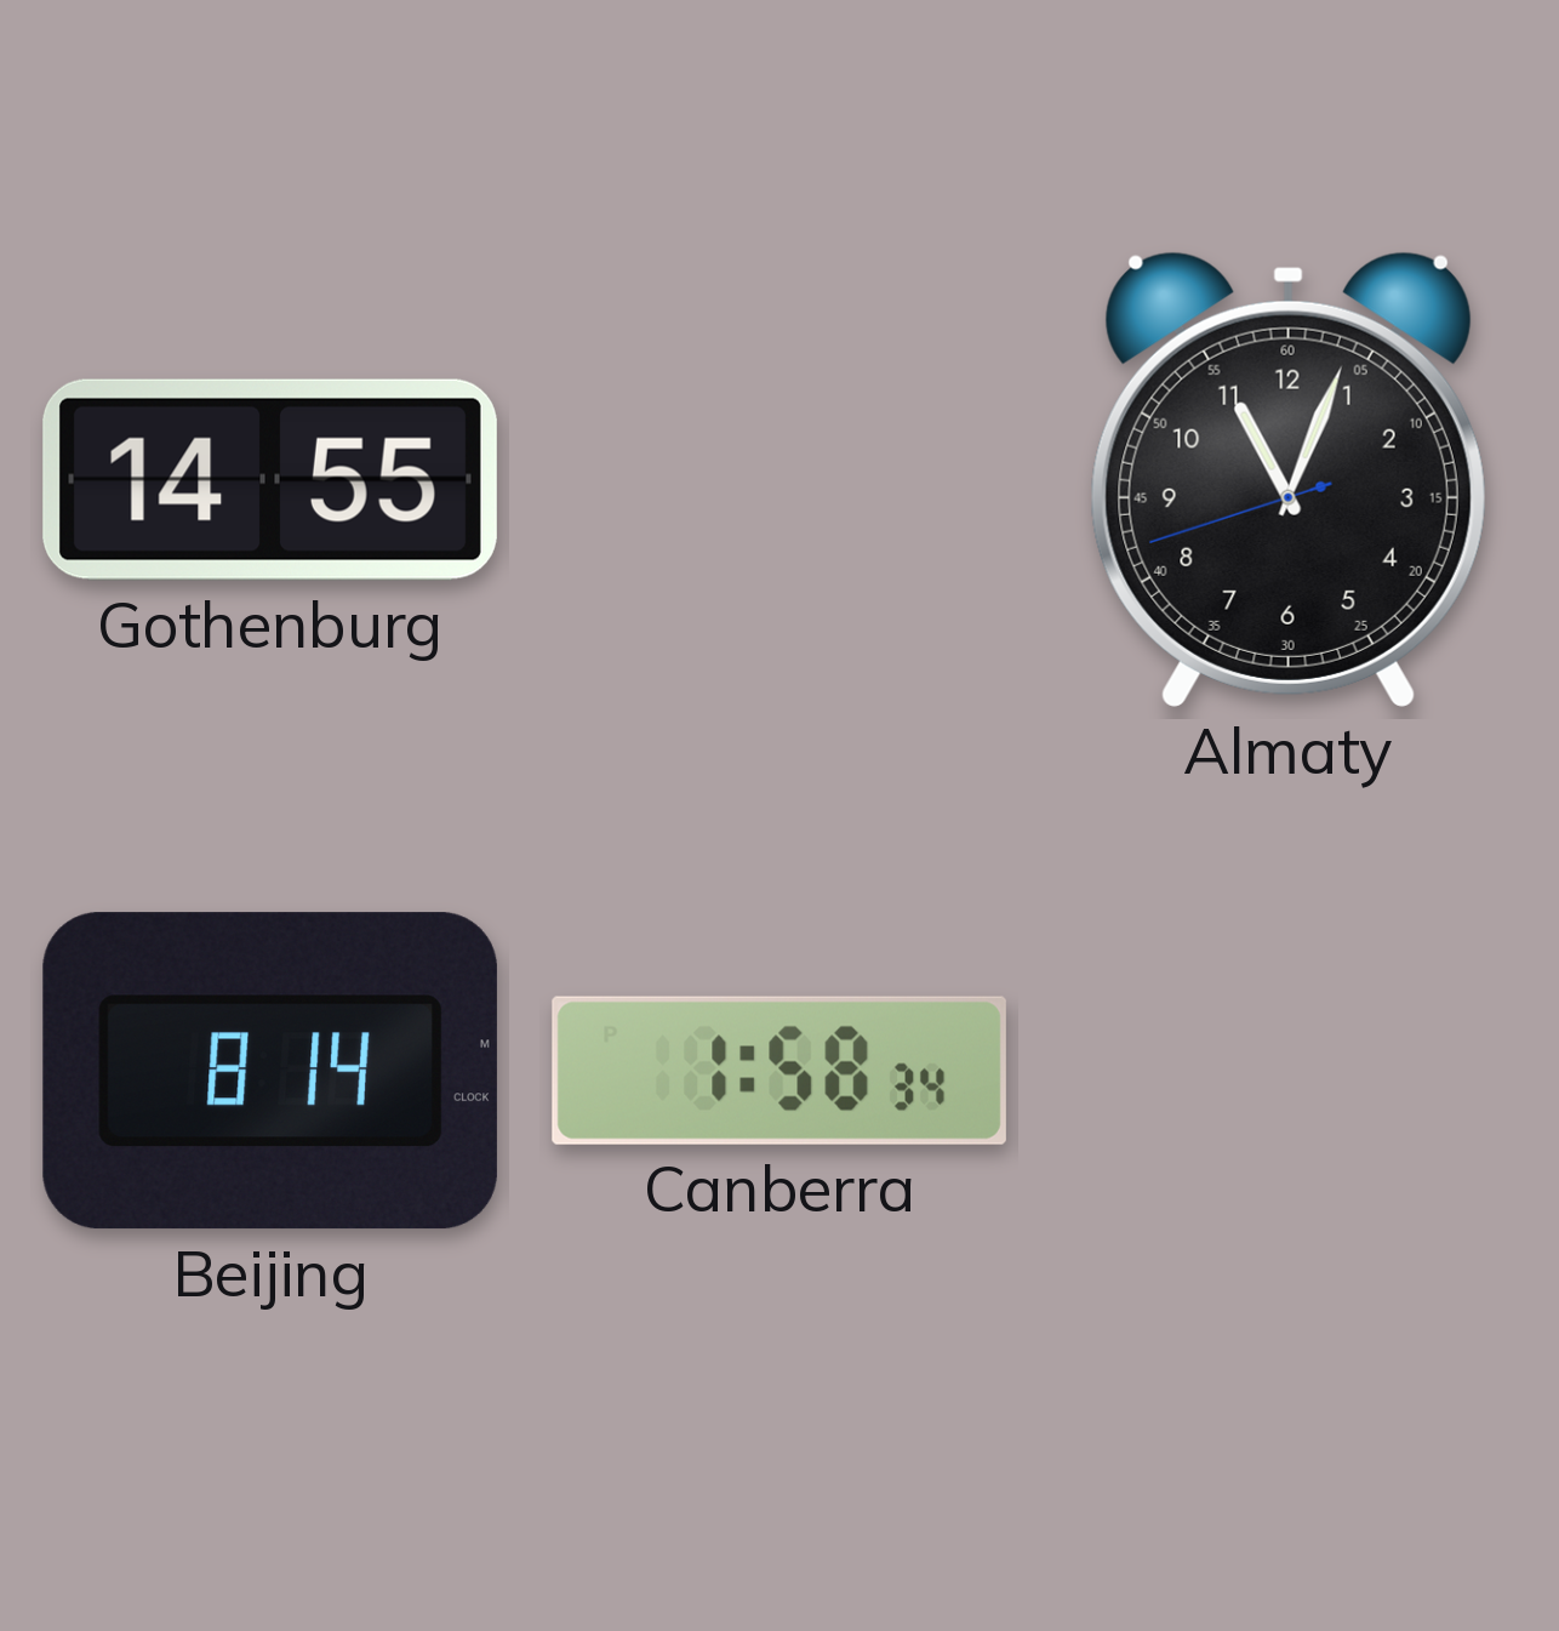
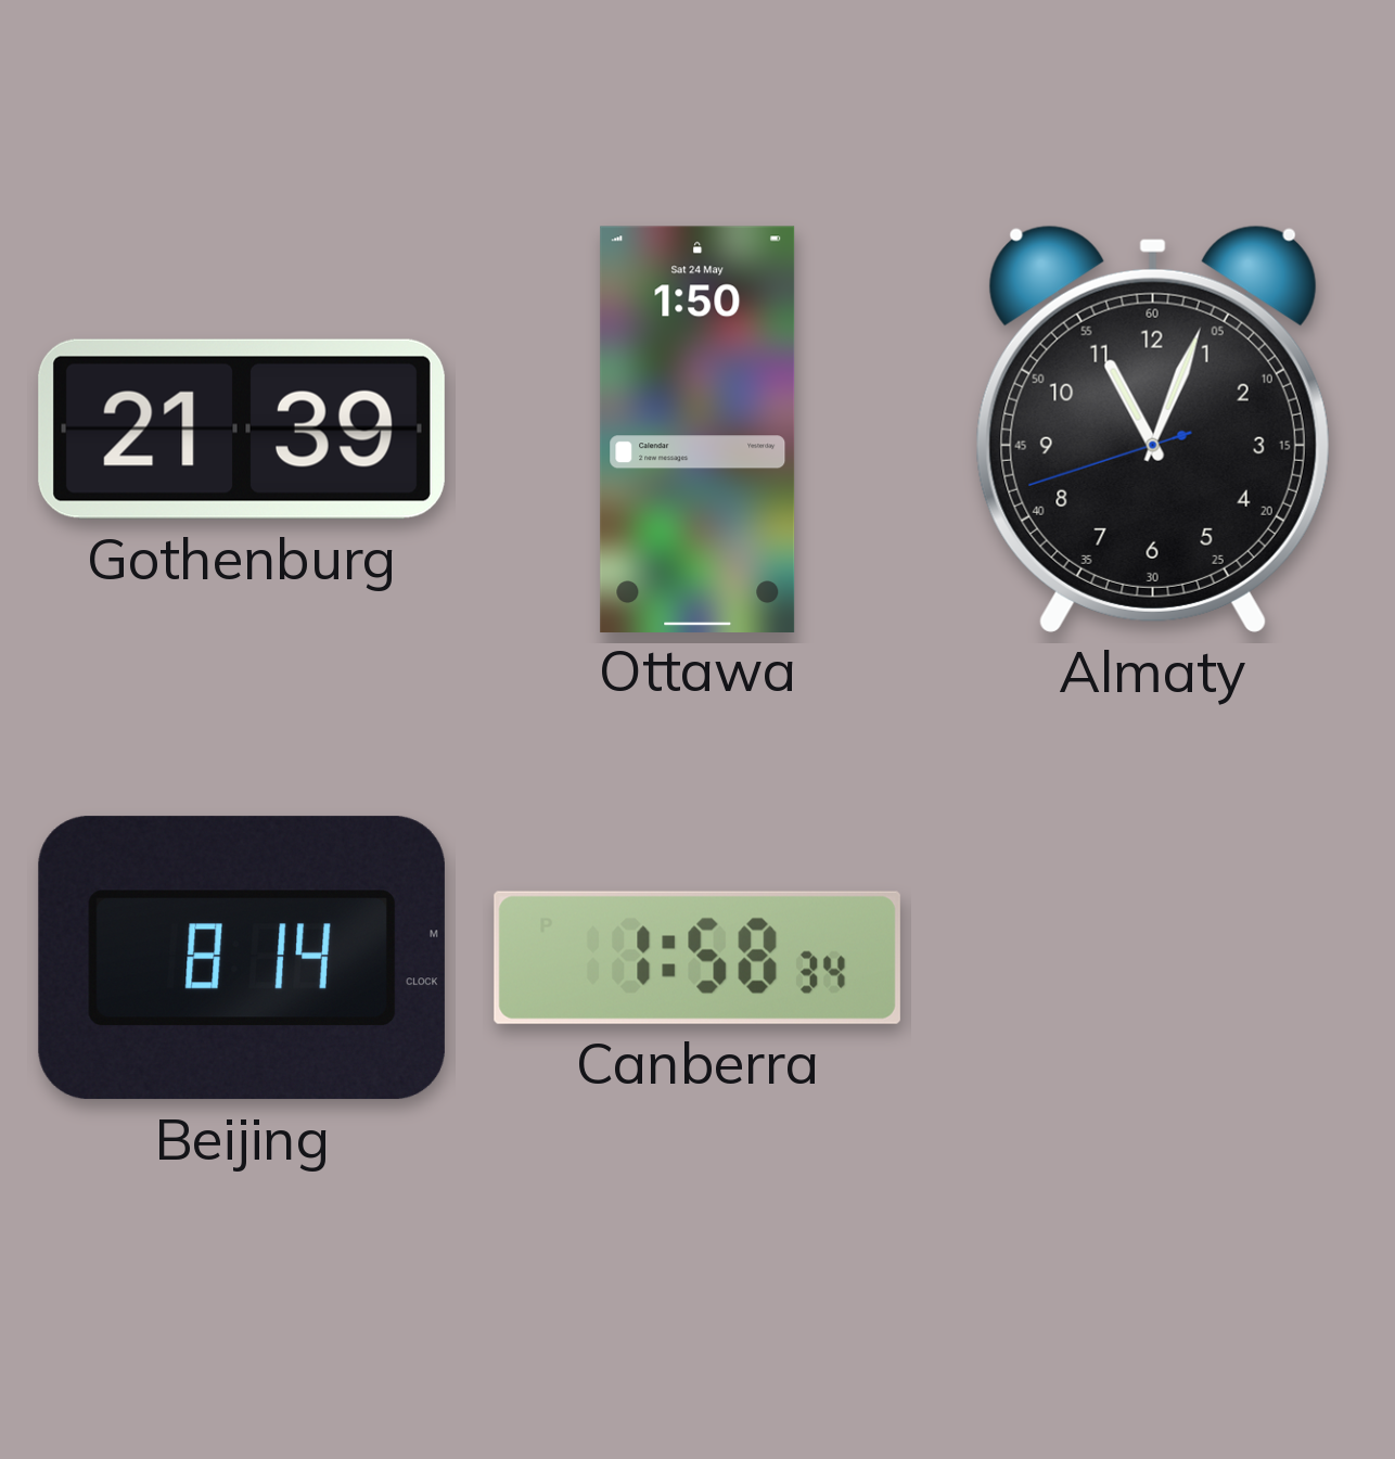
Gothenburg: 14:55 -> 21:39
Ottawa: none -> 1:50
